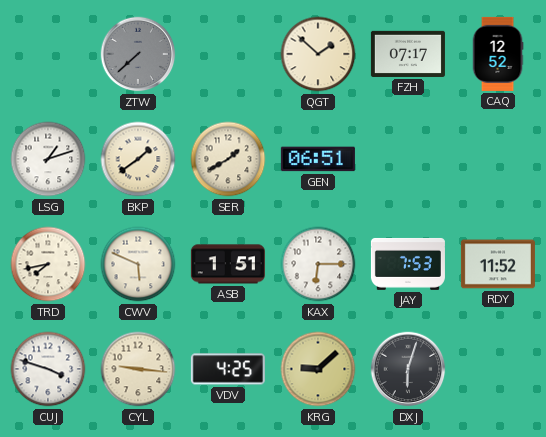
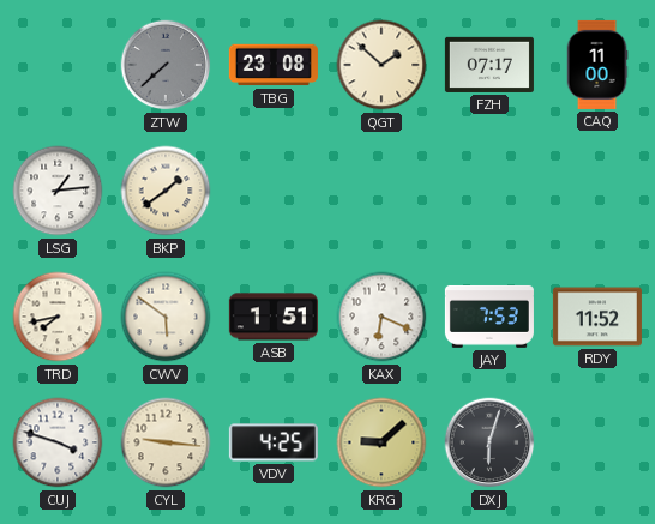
TBG: none -> 23:08
CAQ: 12:52 -> 11:00
LSG: 1:12 -> 1:14
SER: 1:40 -> none
GEN: 06:51 -> none
CWV: 5:49 -> 5:51
KAX: 6:15 -> 6:19
